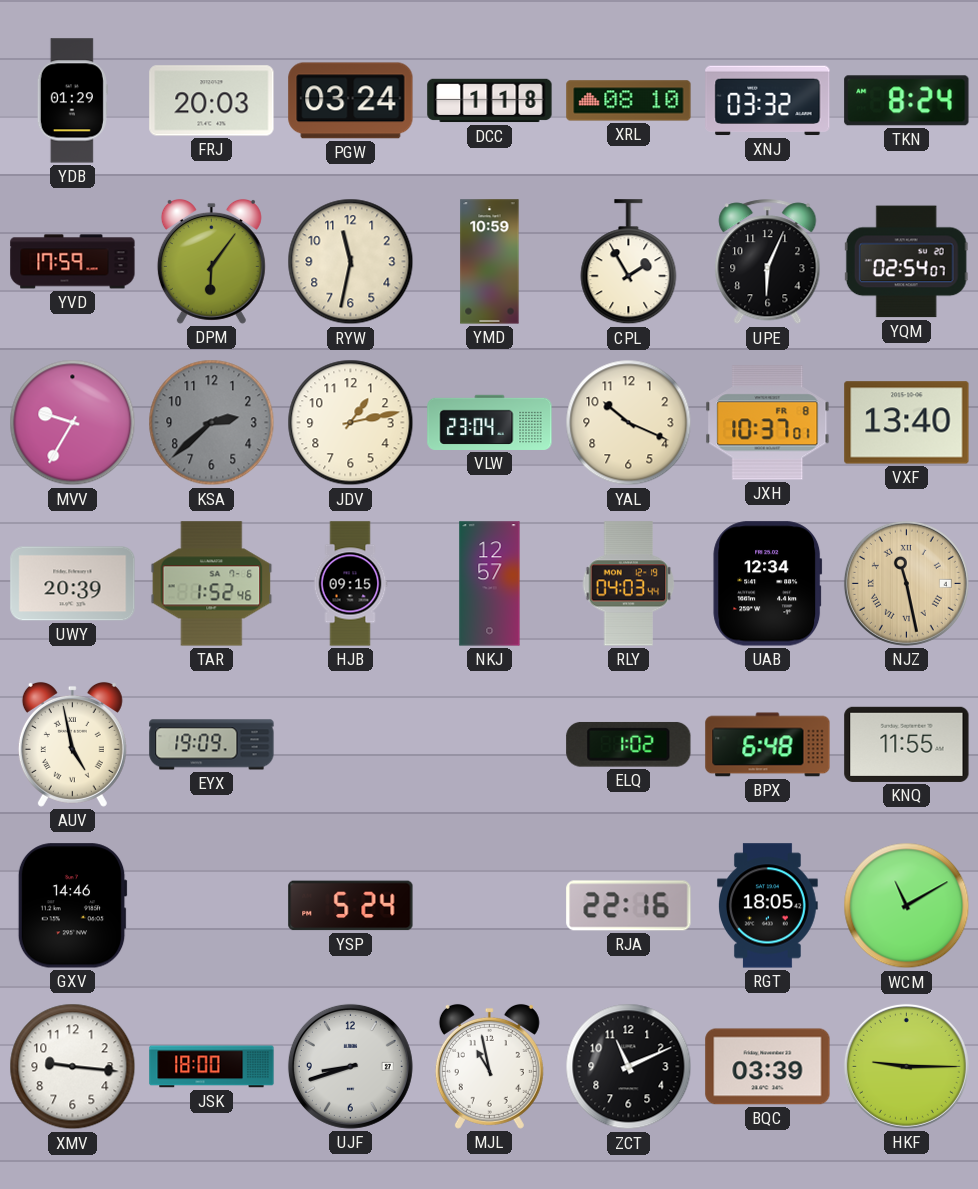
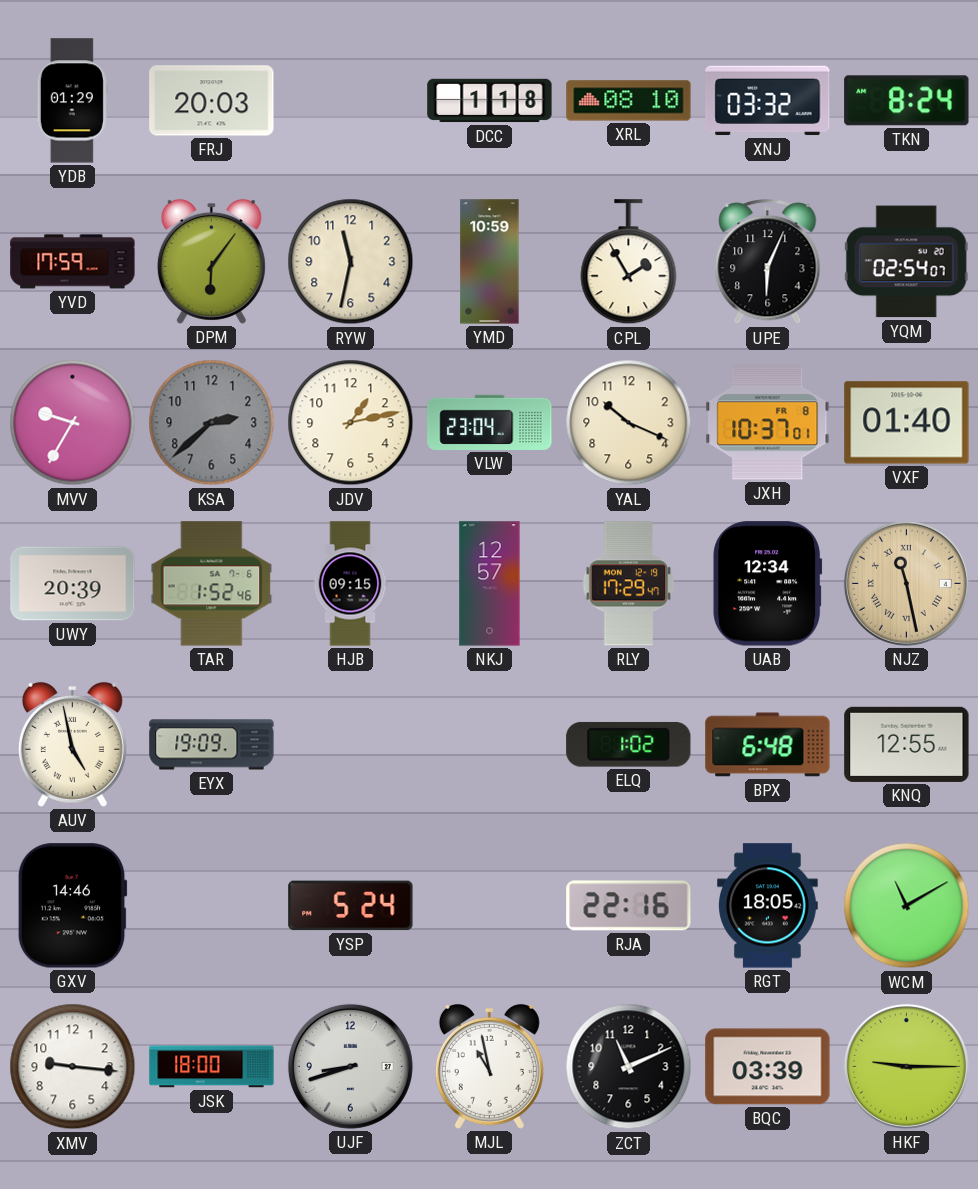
PGW: 03:24 -> none
VXF: 13:40 -> 01:40
RLY: 04:03 -> 17:29
KNQ: 11:55 -> 12:55
